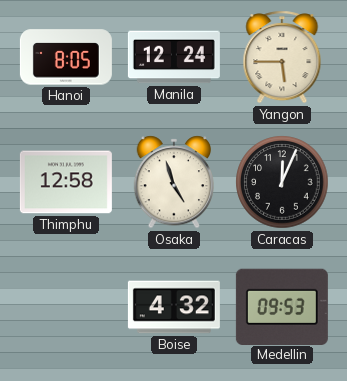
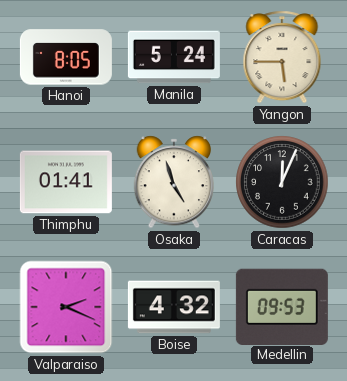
Manila: 12:24 -> 5:24
Thimphu: 12:58 -> 01:41
Valparaiso: none -> 2:19
